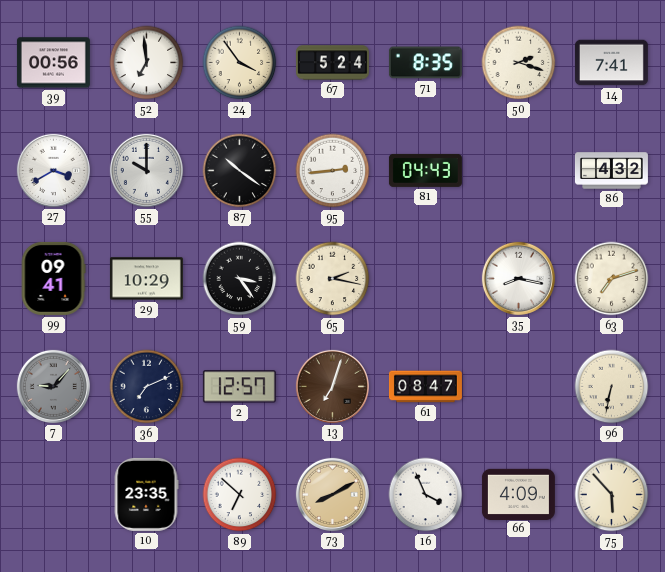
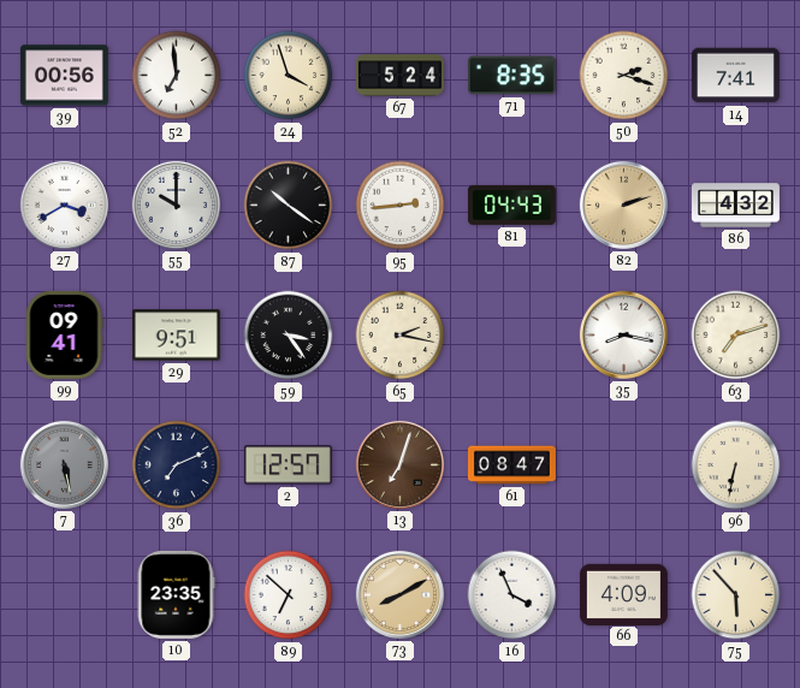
24: 3:54 -> 3:57
82: none -> 2:12
29: 10:29 -> 9:51
7: 9:07 -> 5:28
